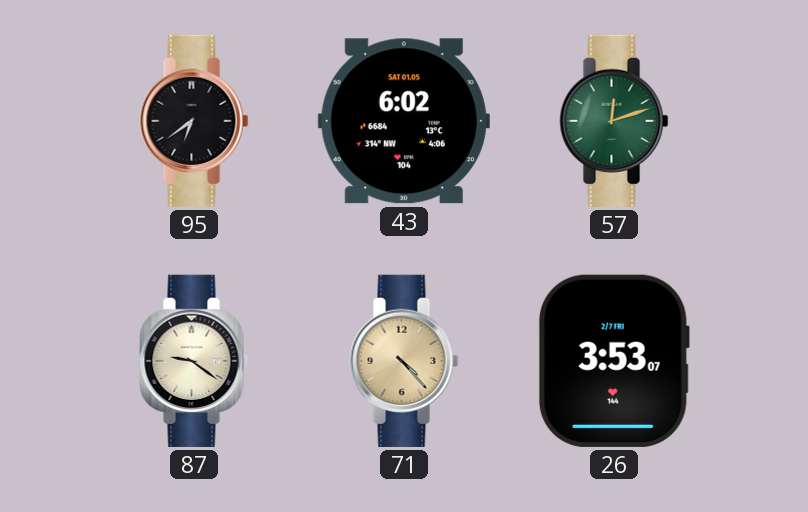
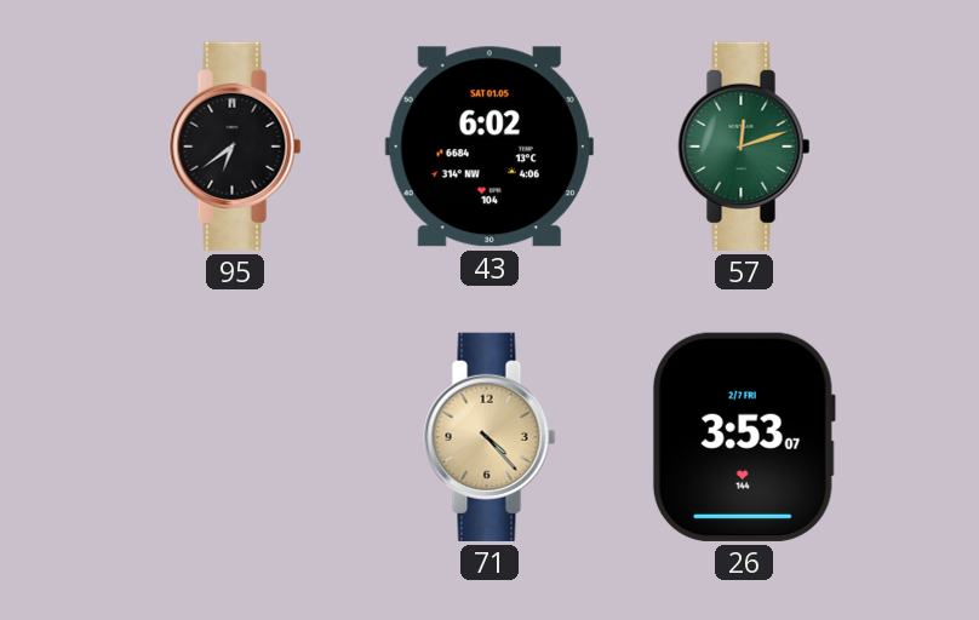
87: 9:21 -> none
